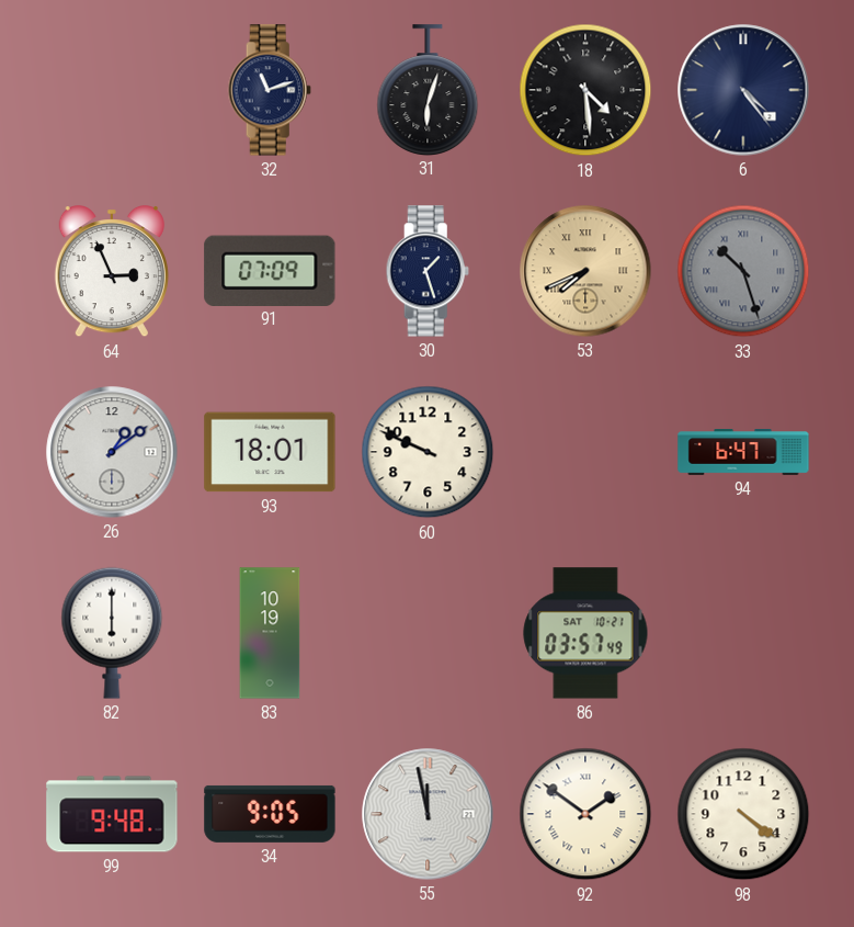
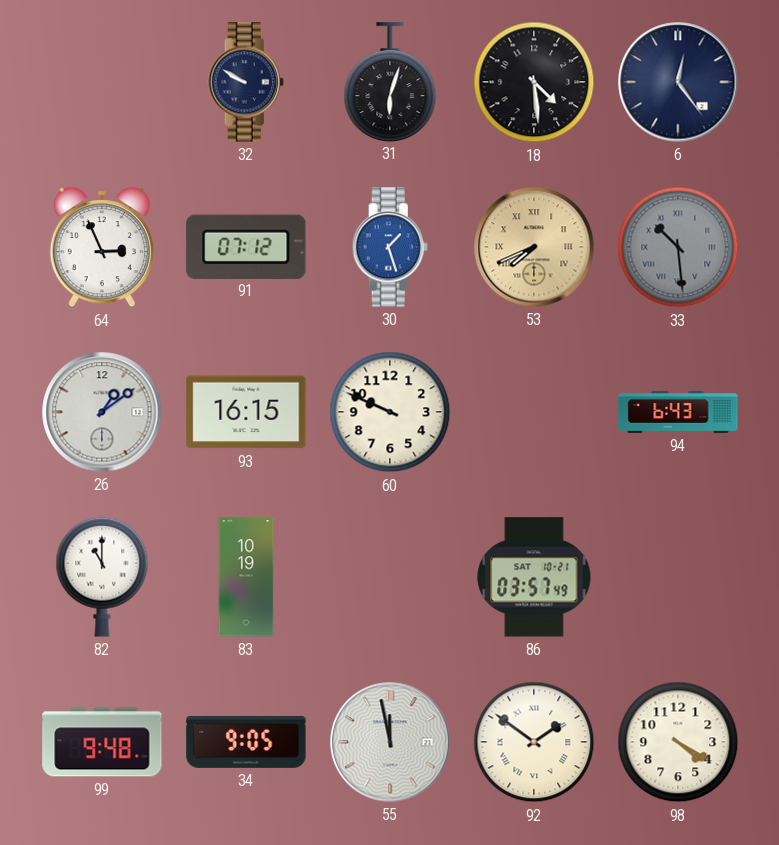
32: 11:12 -> 9:50
6: 4:24 -> 12:24
91: 07:09 -> 07:12
30 dial: navy -> blue
33: 10:27 -> 10:29
93: 18:01 -> 16:15
94: 6:47 -> 6:43
82: 6:00 -> 11:00
98: 4:21 -> 4:20
